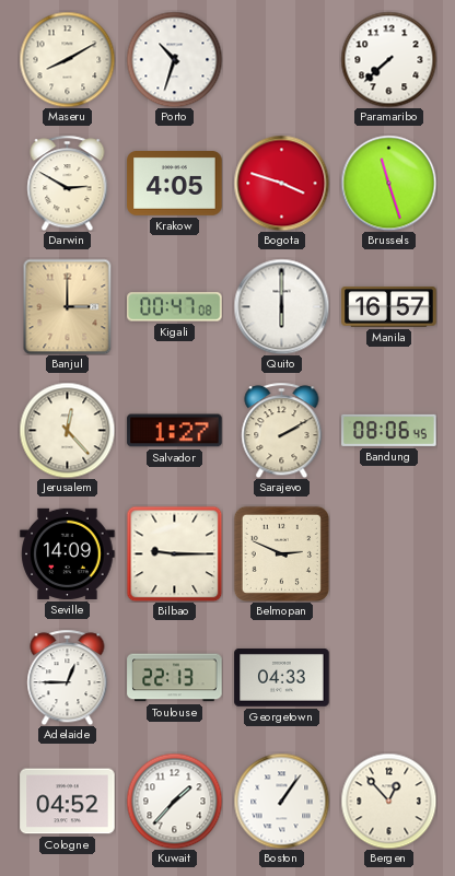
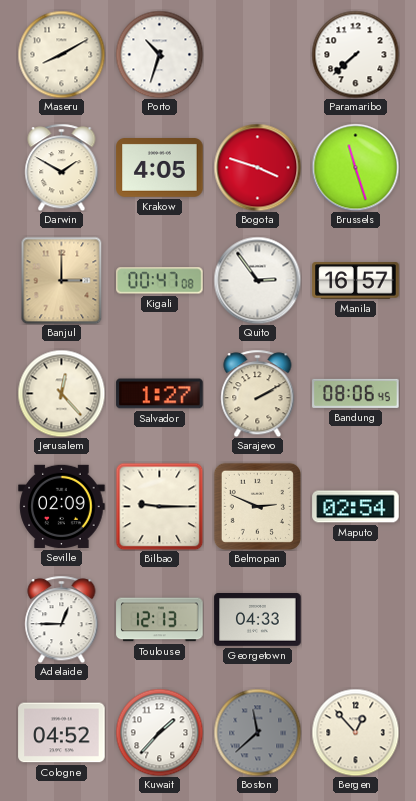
Darwin: 2:50 -> 1:50
Quito: 6:00 -> 2:54
Seville: 14:09 -> 02:09
Maputo: none -> 02:54
Toulouse: 22:13 -> 12:13
Boston: 1:06 -> 11:38
Boston dial: white -> grey
